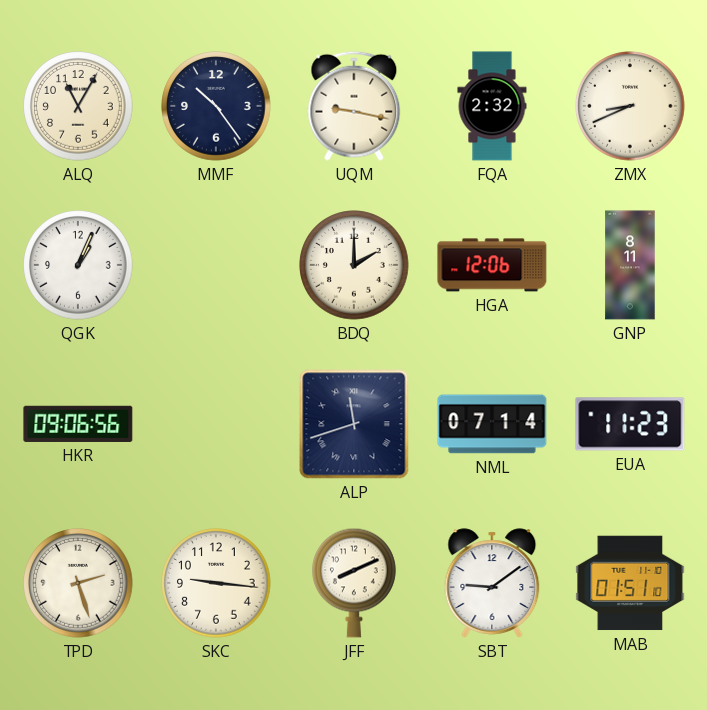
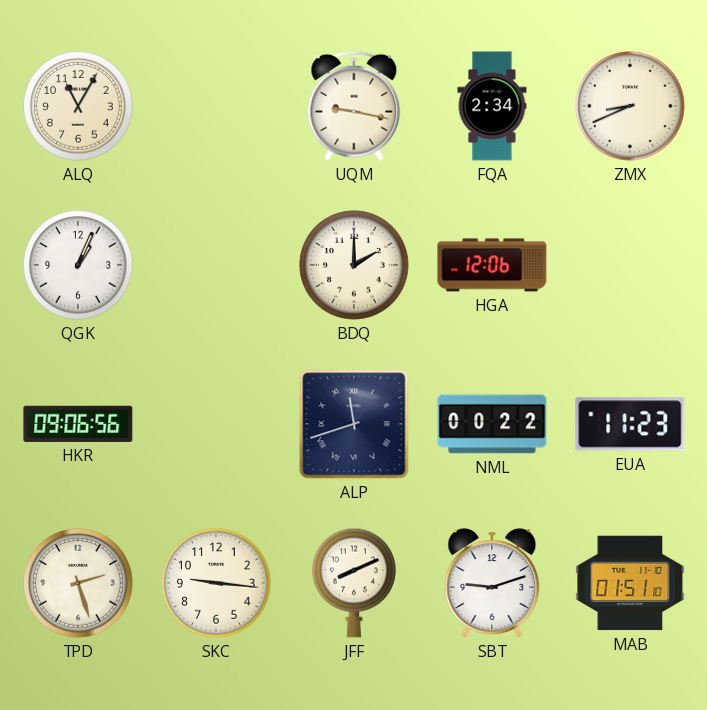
MMF: 10:24 -> none
FQA: 2:32 -> 2:34
GNP: 8:11 -> none
NML: 07:14 -> 00:22
SBT: 9:09 -> 9:12
